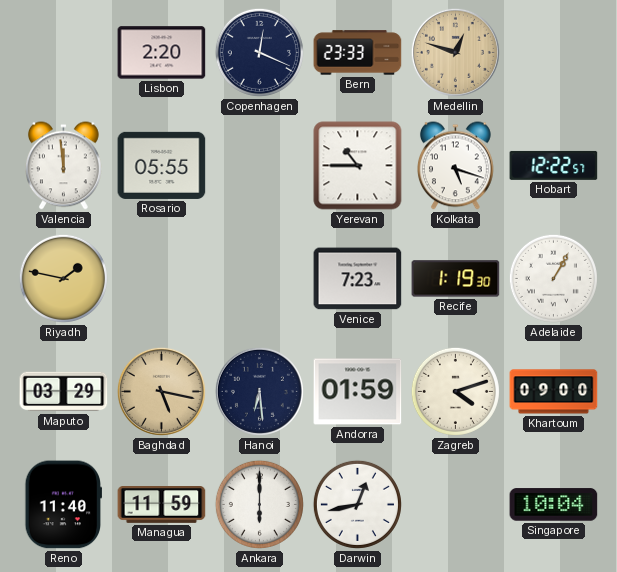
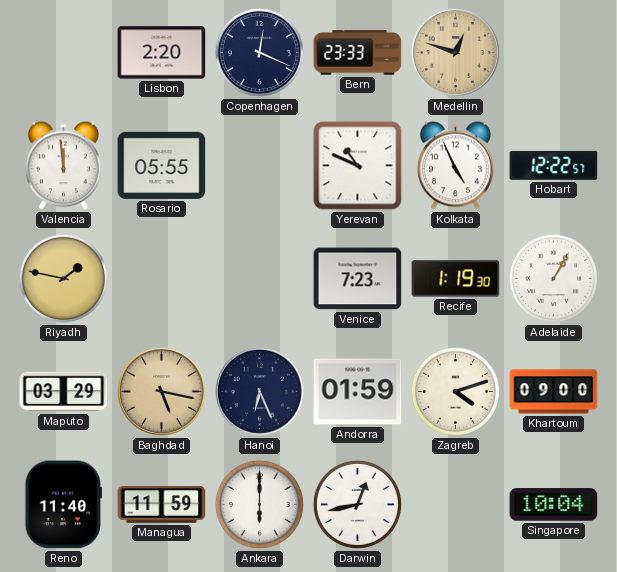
Yerevan: 10:45 -> 10:49
Kolkata: 5:18 -> 4:56
Hanoi: 6:29 -> 6:26
